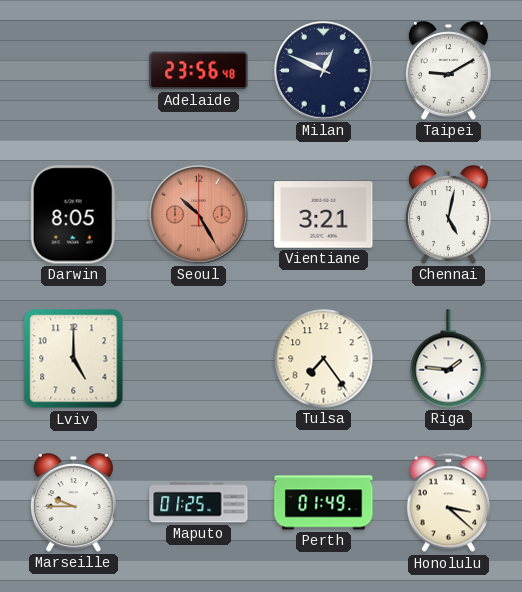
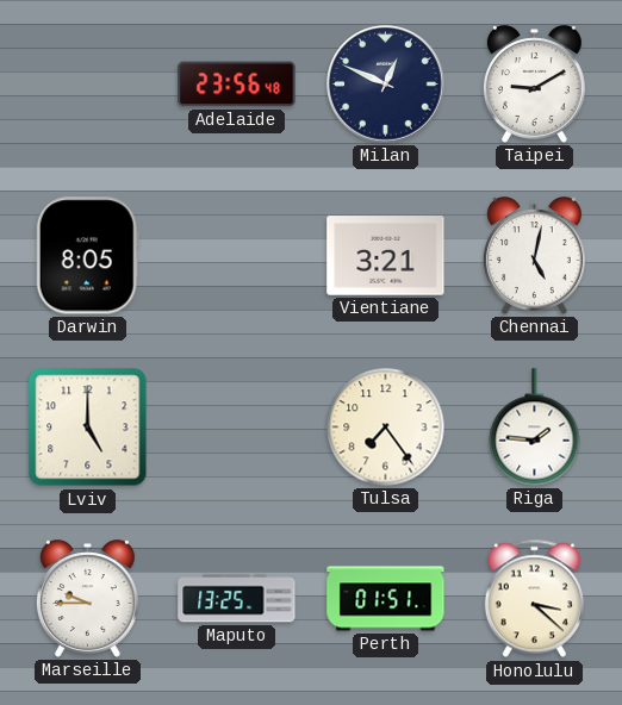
Seoul: 10:25 -> none
Maputo: 01:25 -> 13:25
Perth: 01:49 -> 01:51
